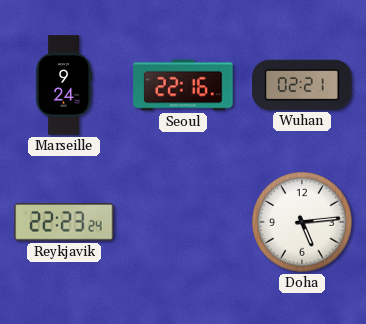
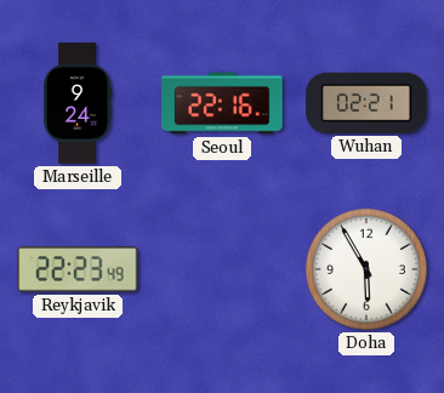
Reykjavik: 22:23:24 -> 22:23:49
Doha: 5:14 -> 5:55
